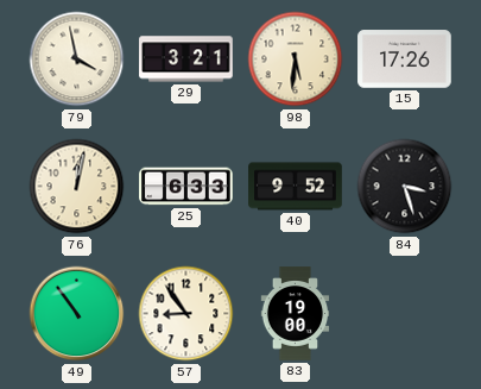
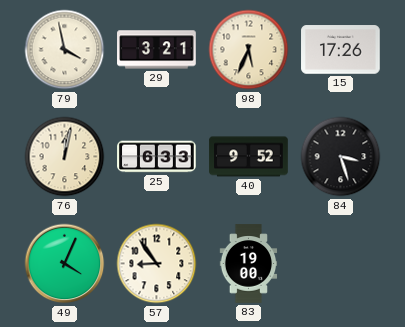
98: 5:31 -> 5:34
49: 10:54 -> 4:04
